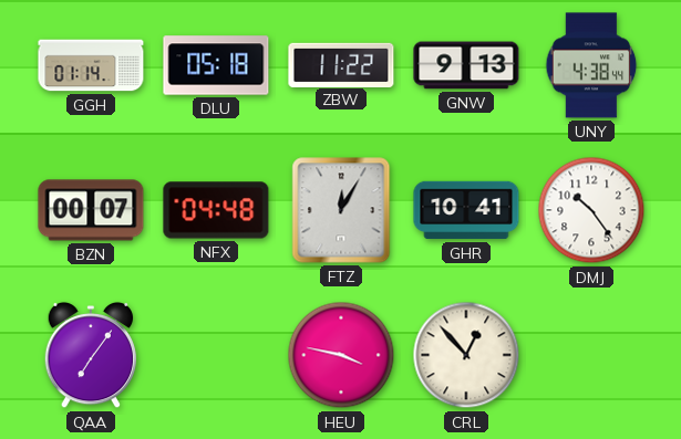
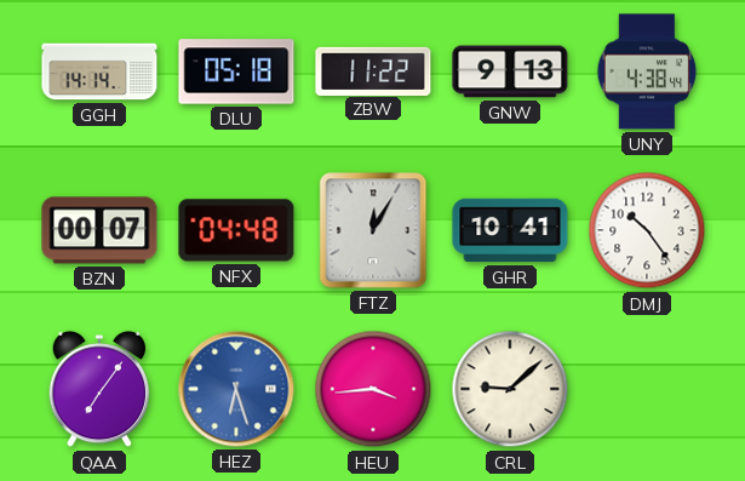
GGH: 01:14 -> 14:14
HEZ: none -> 6:27
HEU: 3:47 -> 3:44
CRL: 12:53 -> 9:08
